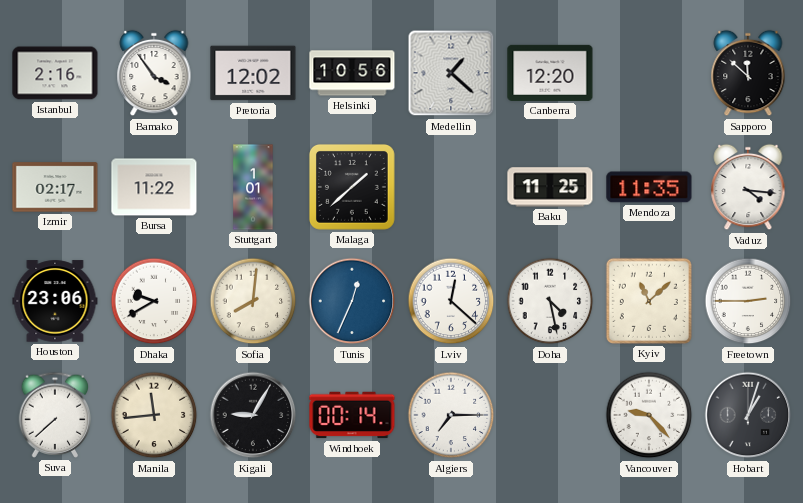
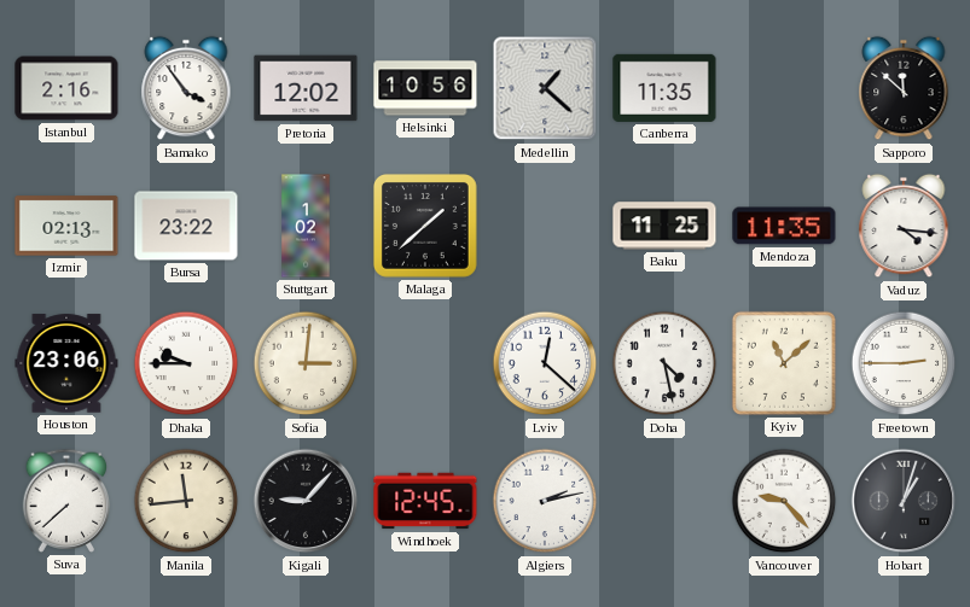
Canberra: 12:20 -> 11:35
Izmir: 02:17 -> 02:13
Bursa: 11:22 -> 23:22
Stuttgart: 1:01 -> 1:02
Dhaka: 9:40 -> 9:45
Sofia: 8:01 -> 3:01
Tunis: 12:34 -> none
Kigali: 9:05 -> 9:07
Windhoek: 00:14 -> 12:45
Algiers: 7:15 -> 2:13
